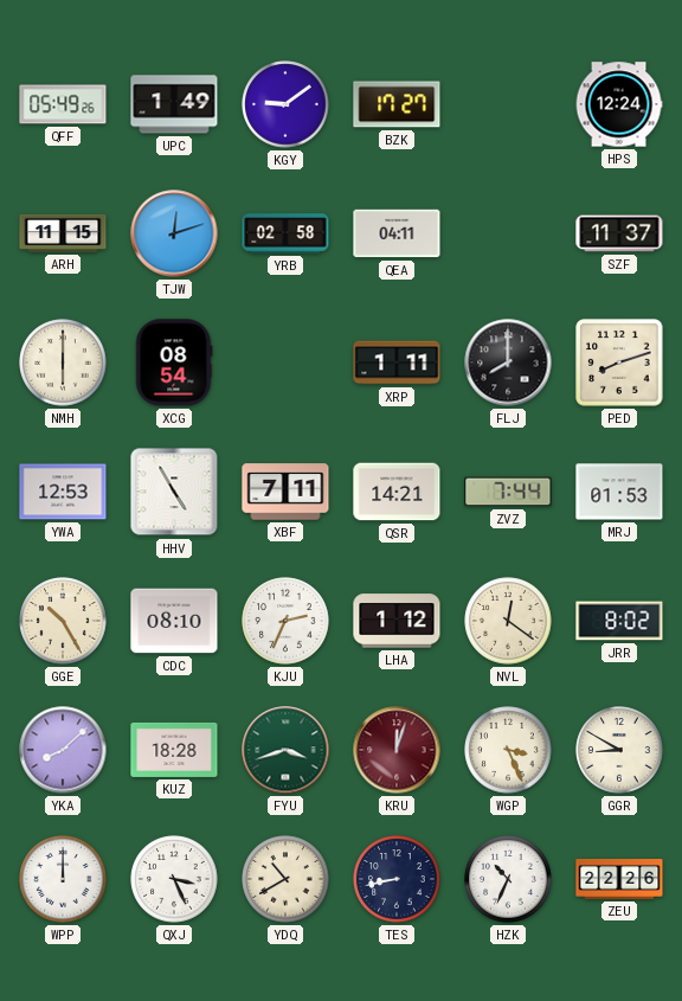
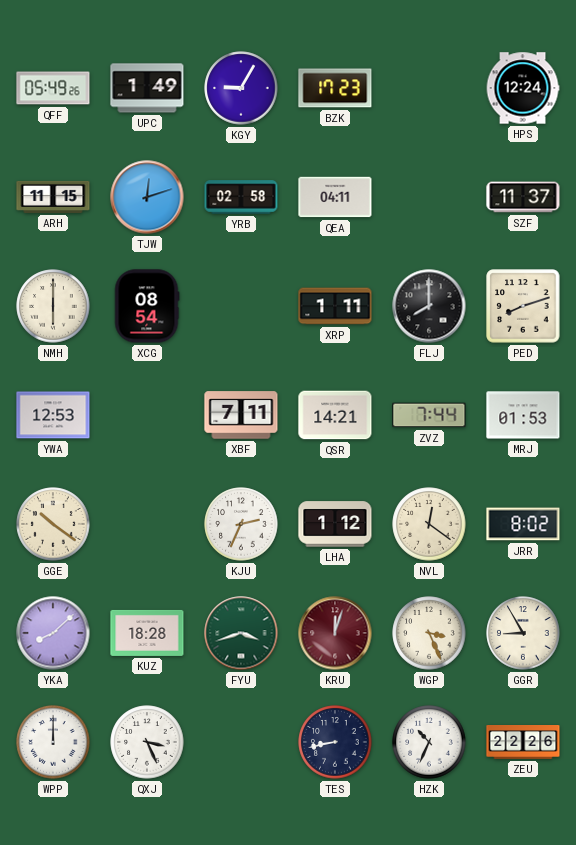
KGY: 9:09 -> 9:05
BZK: 17:27 -> 17:23
HHV: 4:55 -> none
GGE: 10:25 -> 10:21
CDC: 08:10 -> none
GGR: 8:50 -> 8:55
YDQ: 10:40 -> none
